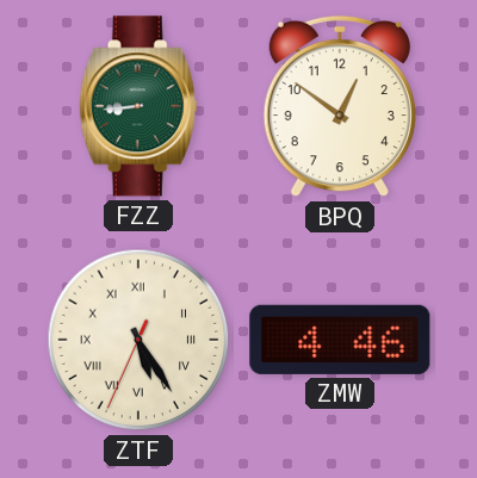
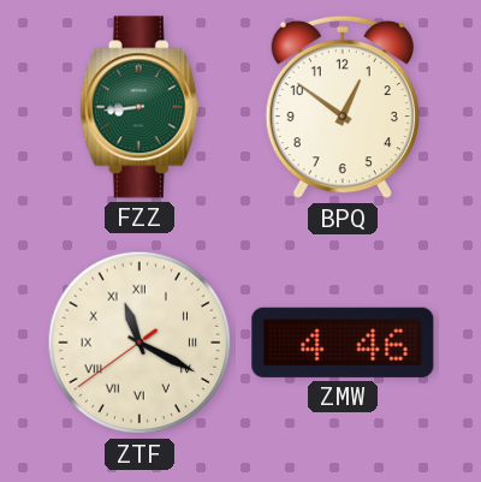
ZTF: 5:24 -> 11:19
